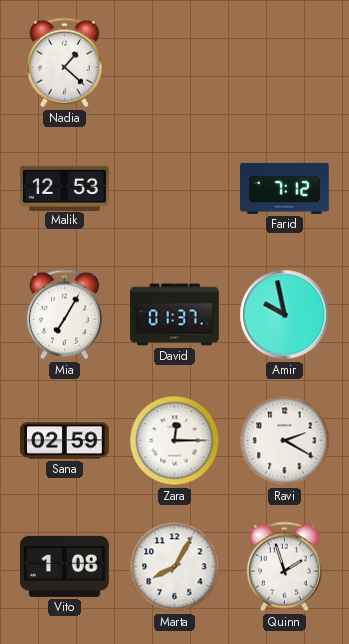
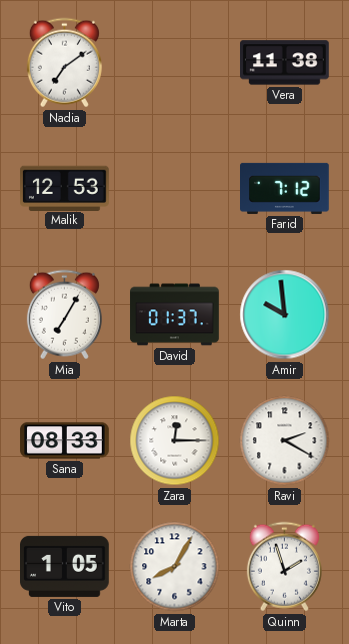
Nadia: 1:22 -> 7:09
Vera: none -> 11:38
Amir: 9:58 -> 9:59
Sana: 02:59 -> 08:33
Vito: 1:08 -> 1:05
